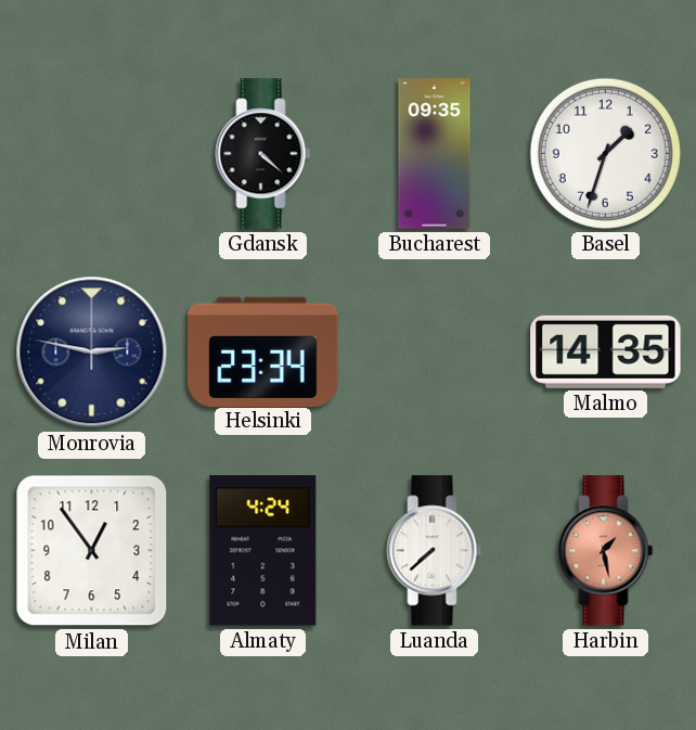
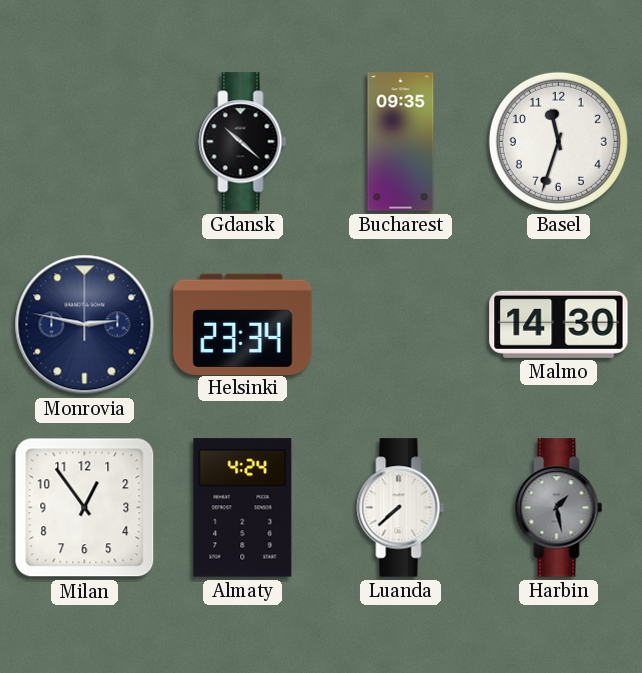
Gdansk: 4:22 -> 10:22
Basel: 1:33 -> 11:33
Malmo: 14:35 -> 14:30
Harbin dial: salmon -> grey
